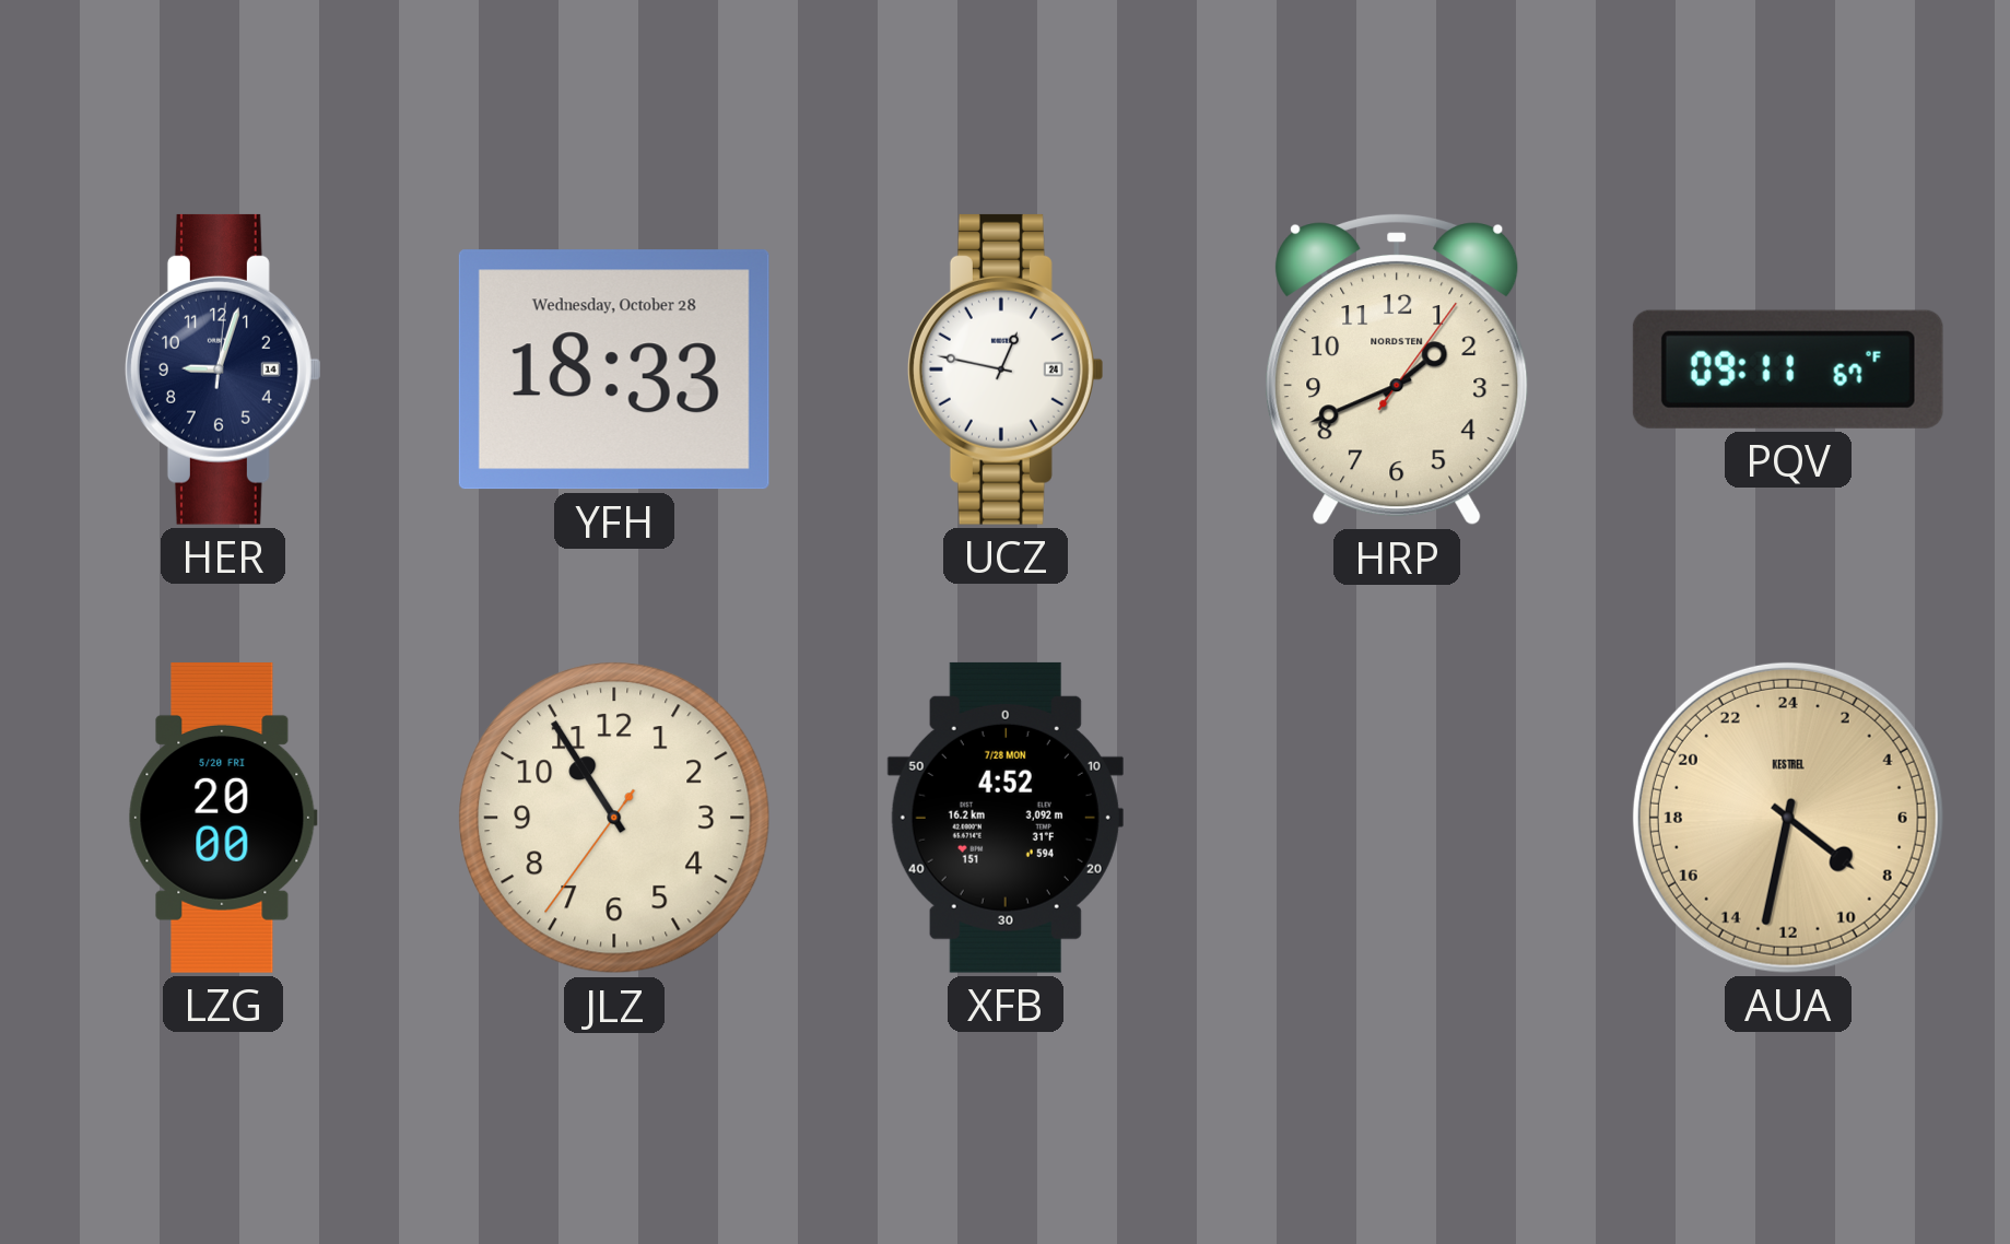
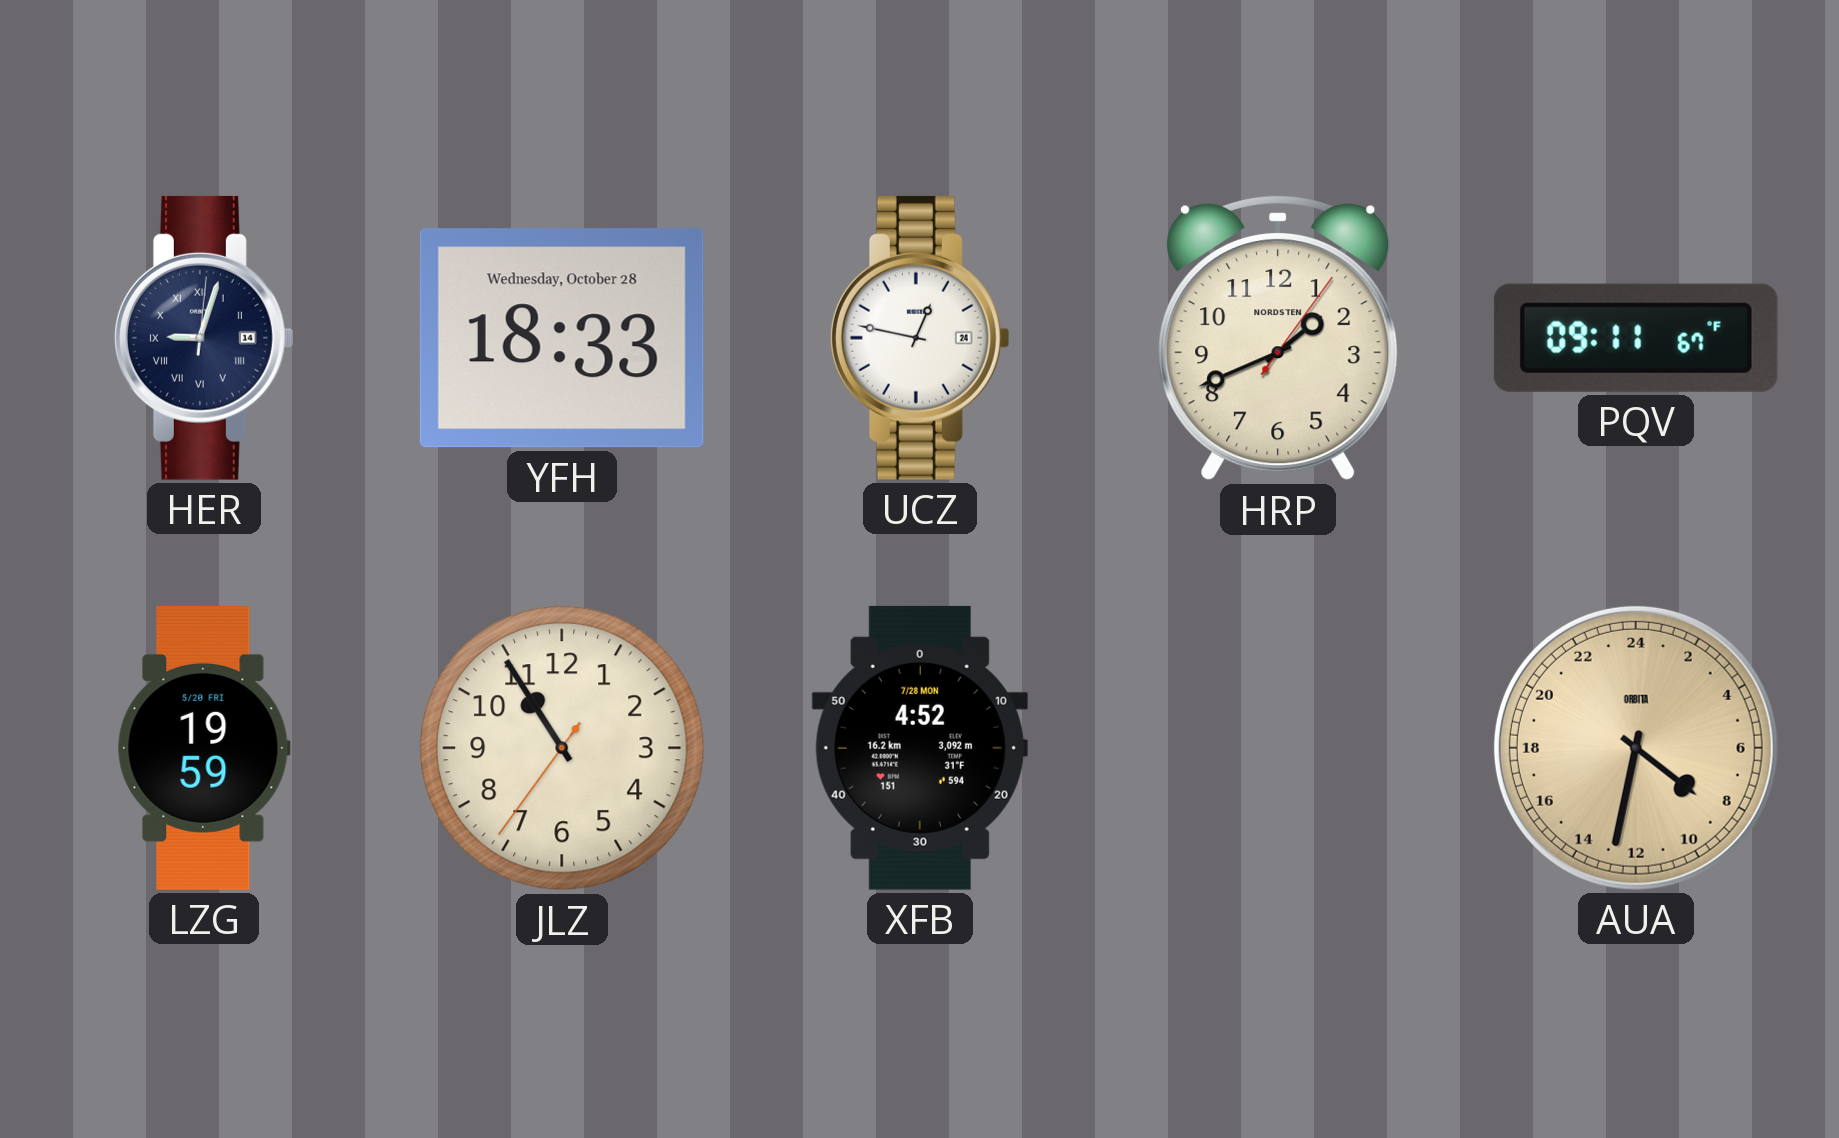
HER numerals: Arabic -> Roman
LZG: 20:00 -> 19:59
AUA brand: KESTREL -> ORBITA
